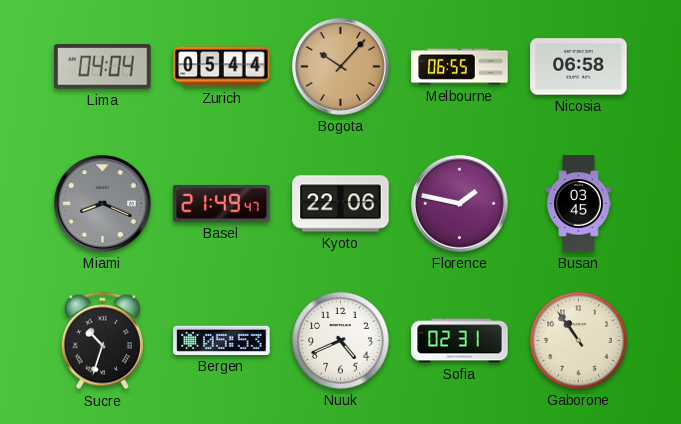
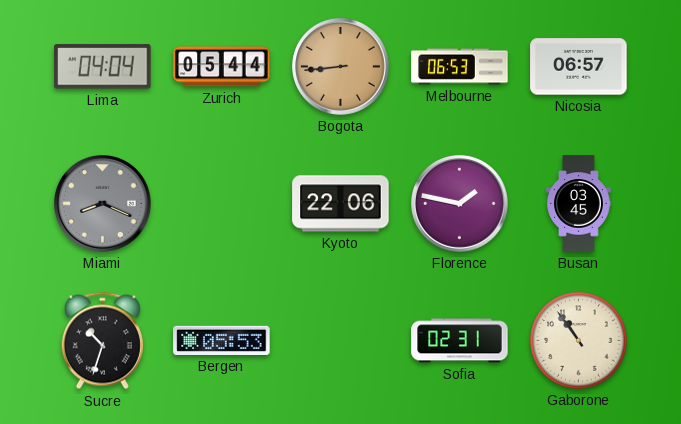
Bogota: 10:07 -> 8:44
Melbourne: 06:55 -> 06:53
Nicosia: 06:58 -> 06:57
Basel: 21:49 -> none
Nuuk: 4:41 -> none
